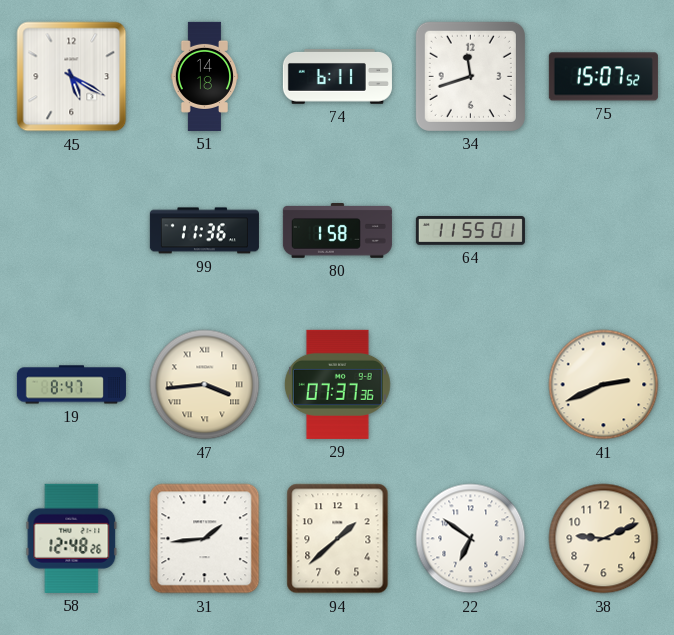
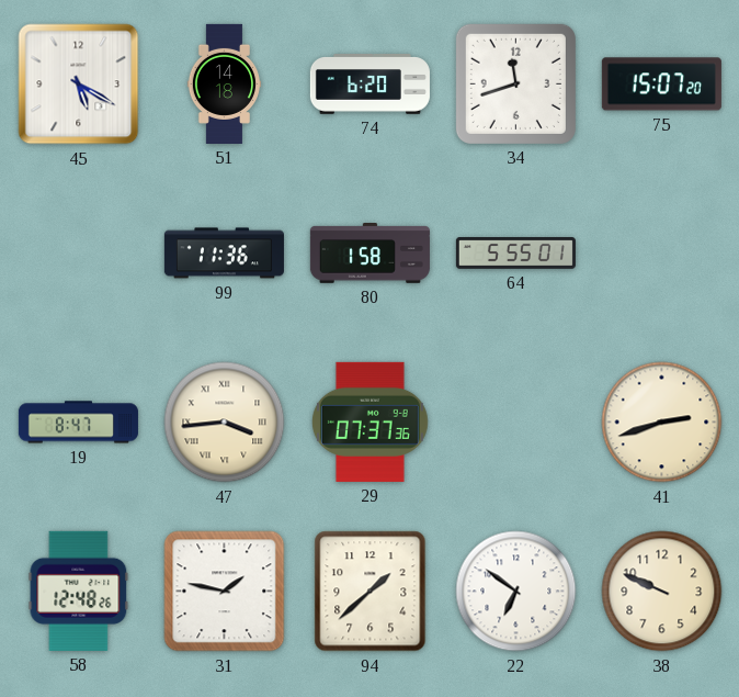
74: 6:11 -> 6:20
75: 15:07:52 -> 15:07:20
64: 11:55 -> 5:55
41: 2:41 -> 2:42
31: 1:44 -> 1:47
38: 9:11 -> 9:49
